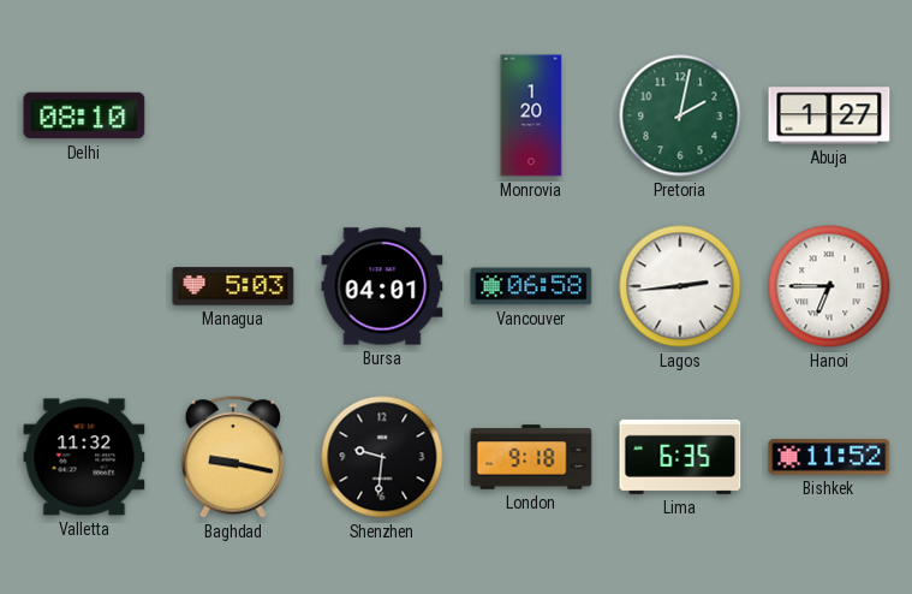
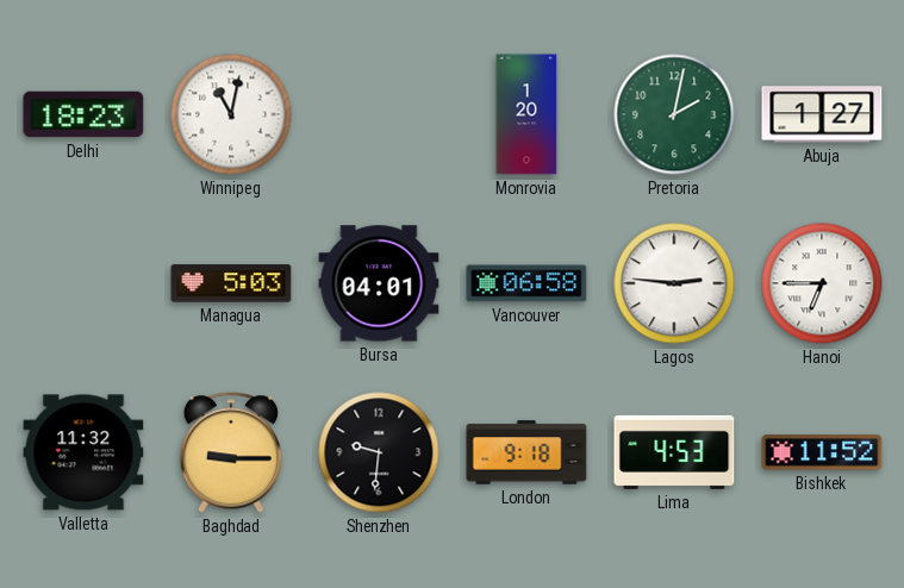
Delhi: 08:10 -> 18:23
Winnipeg: none -> 11:02
Lagos: 2:44 -> 2:46
Baghdad: 9:17 -> 9:15
Lima: 6:35 -> 4:53
